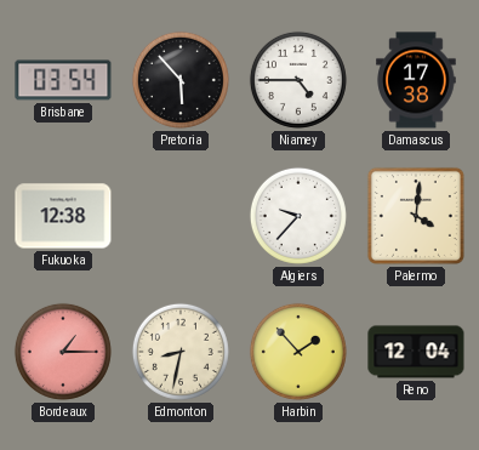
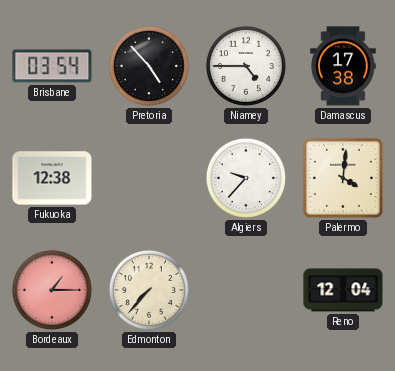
Pretoria: 5:53 -> 4:53
Edmonton: 8:32 -> 7:37
Harbin: 1:53 -> none
